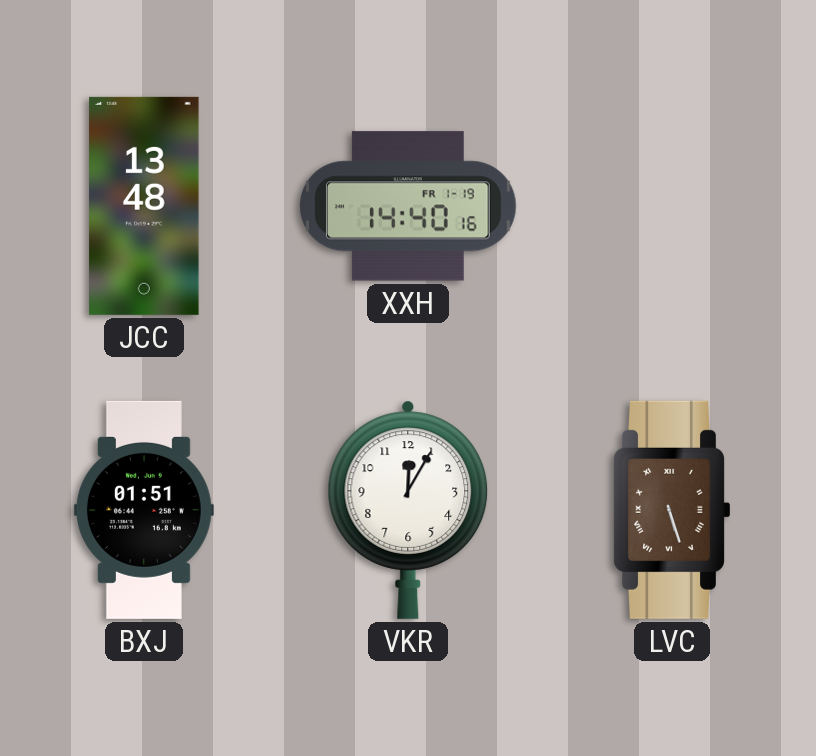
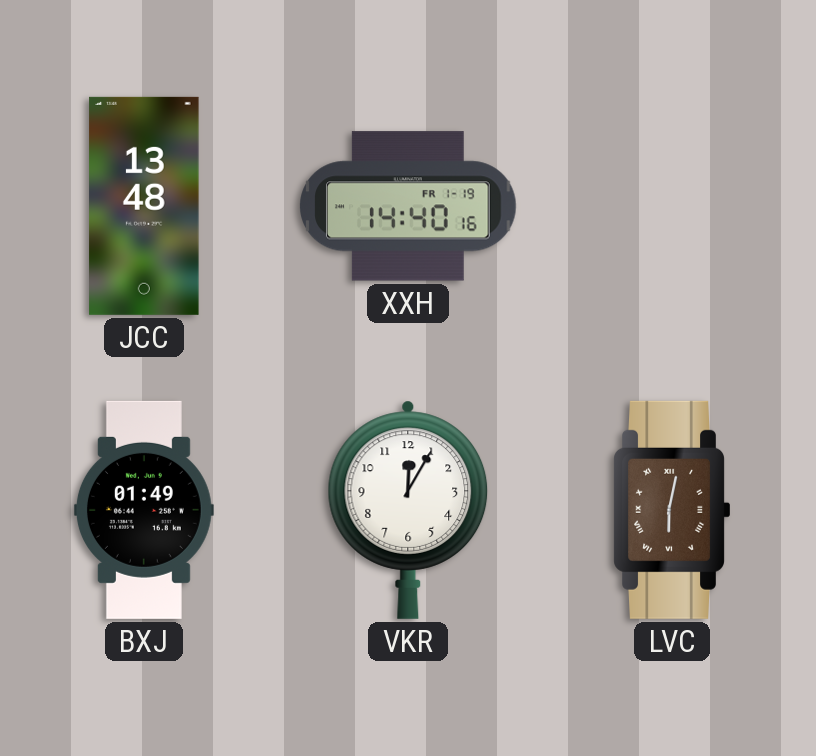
BXJ: 01:51 -> 01:49
LVC: 5:27 -> 6:02
